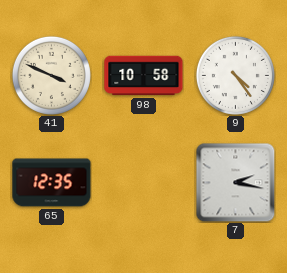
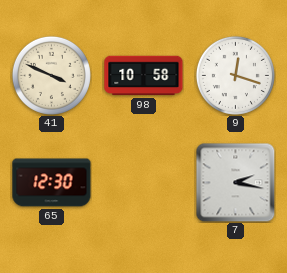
9: 4:24 -> 12:18
65: 12:35 -> 12:30
